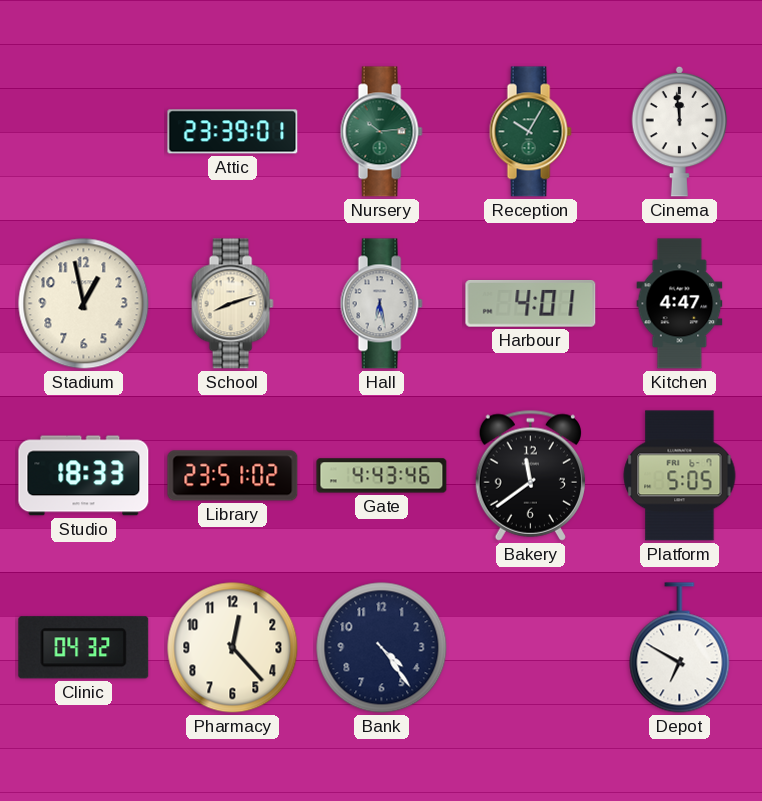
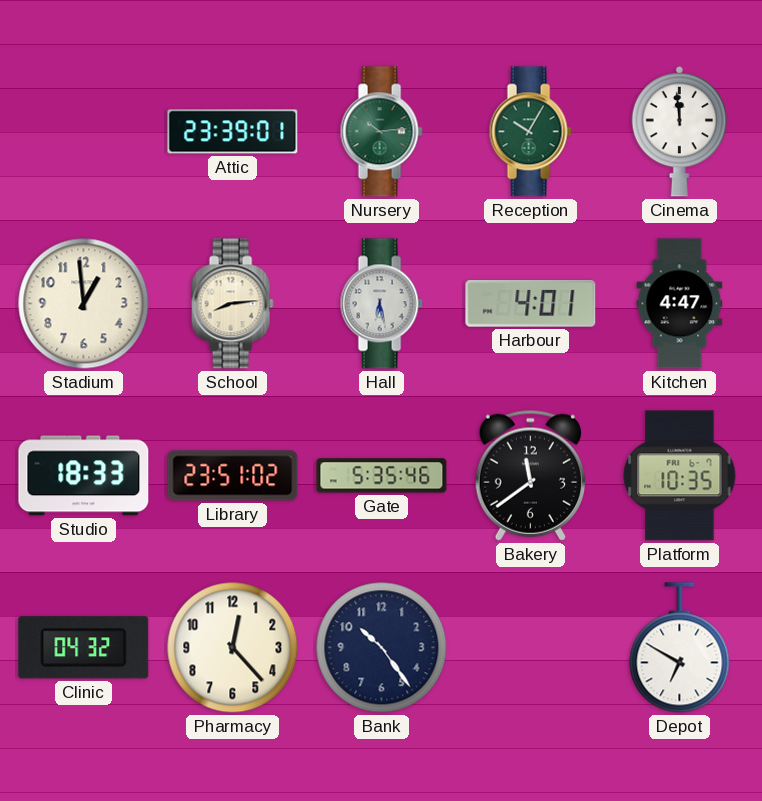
Stadium: 12:58 -> 12:59
School: 8:12 -> 8:14
Gate: 4:43 -> 5:35
Platform: 5:05 -> 10:35
Bank: 4:24 -> 10:24
